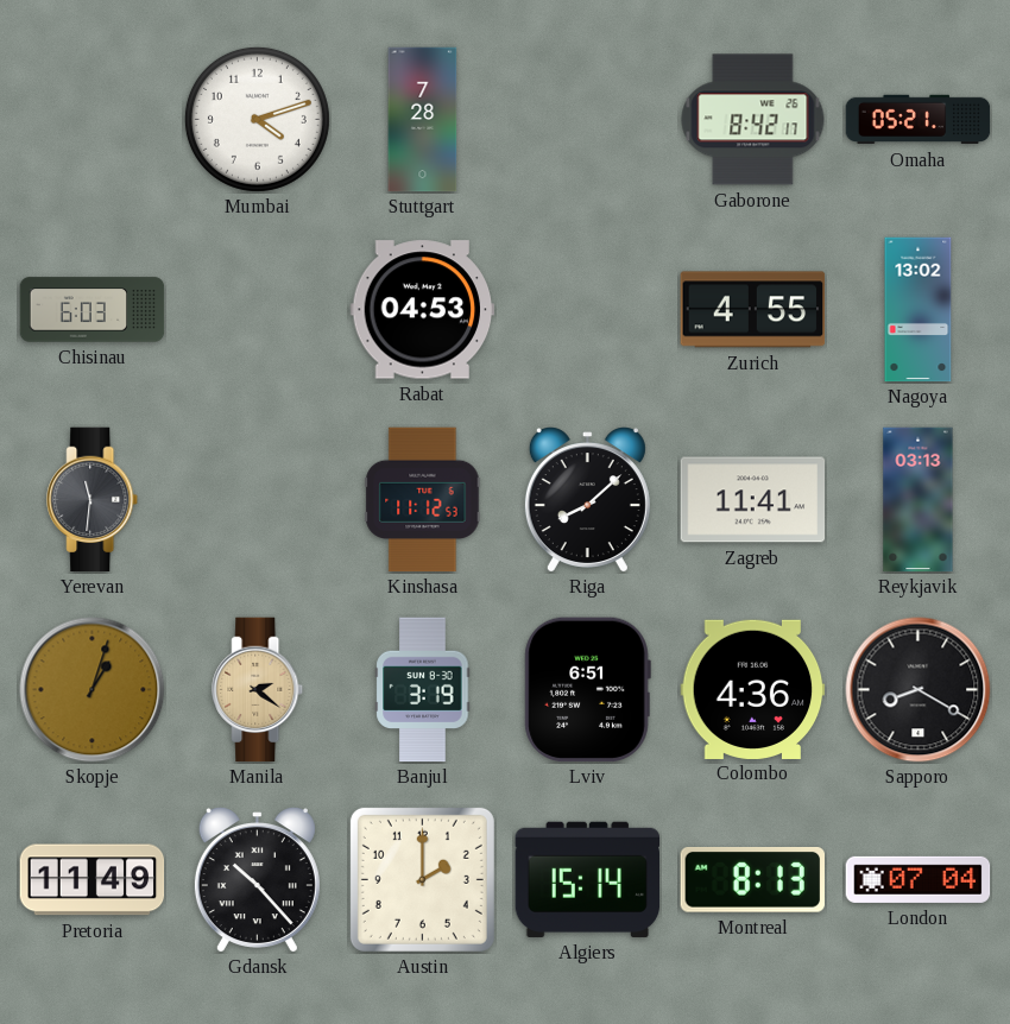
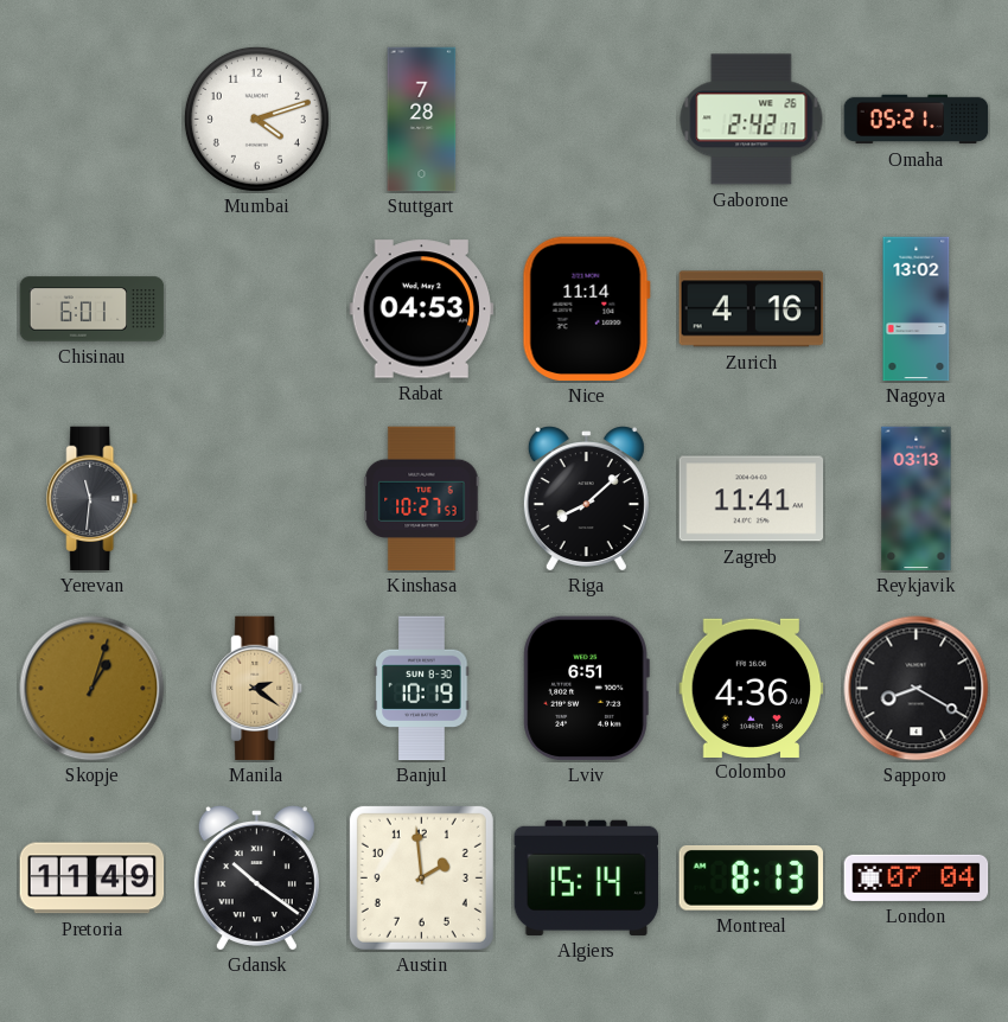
Gaborone: 8:42 -> 2:42
Chisinau: 6:03 -> 6:01
Nice: none -> 11:14
Zurich: 4:55 -> 4:16
Kinshasa: 11:12 -> 10:27
Banjul: 3:19 -> 10:19
Gdansk: 10:23 -> 10:21
Austin: 2:00 -> 1:59
